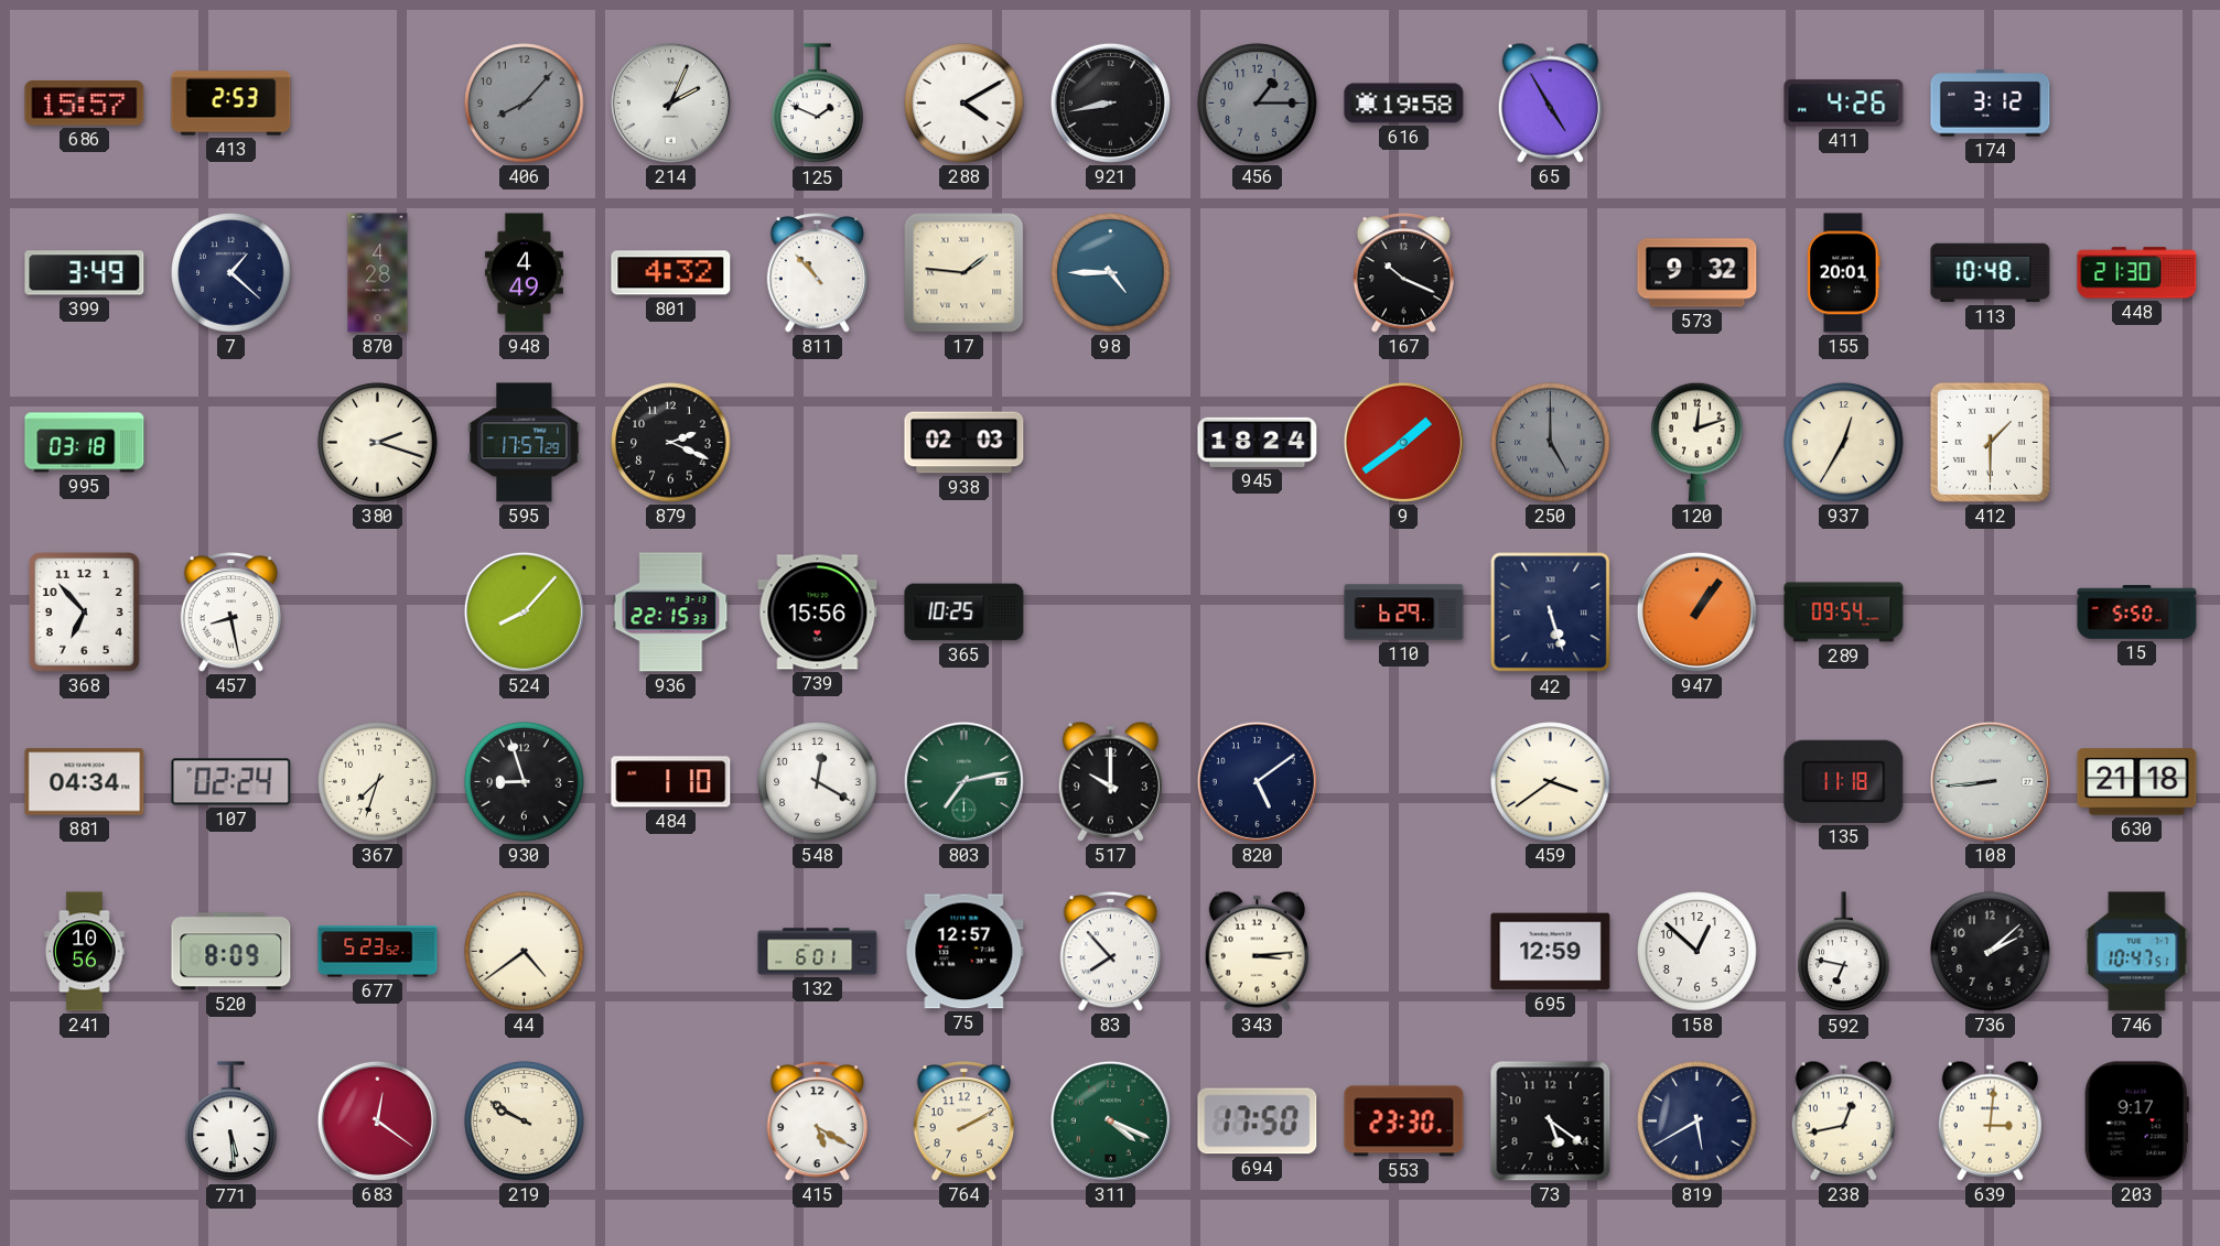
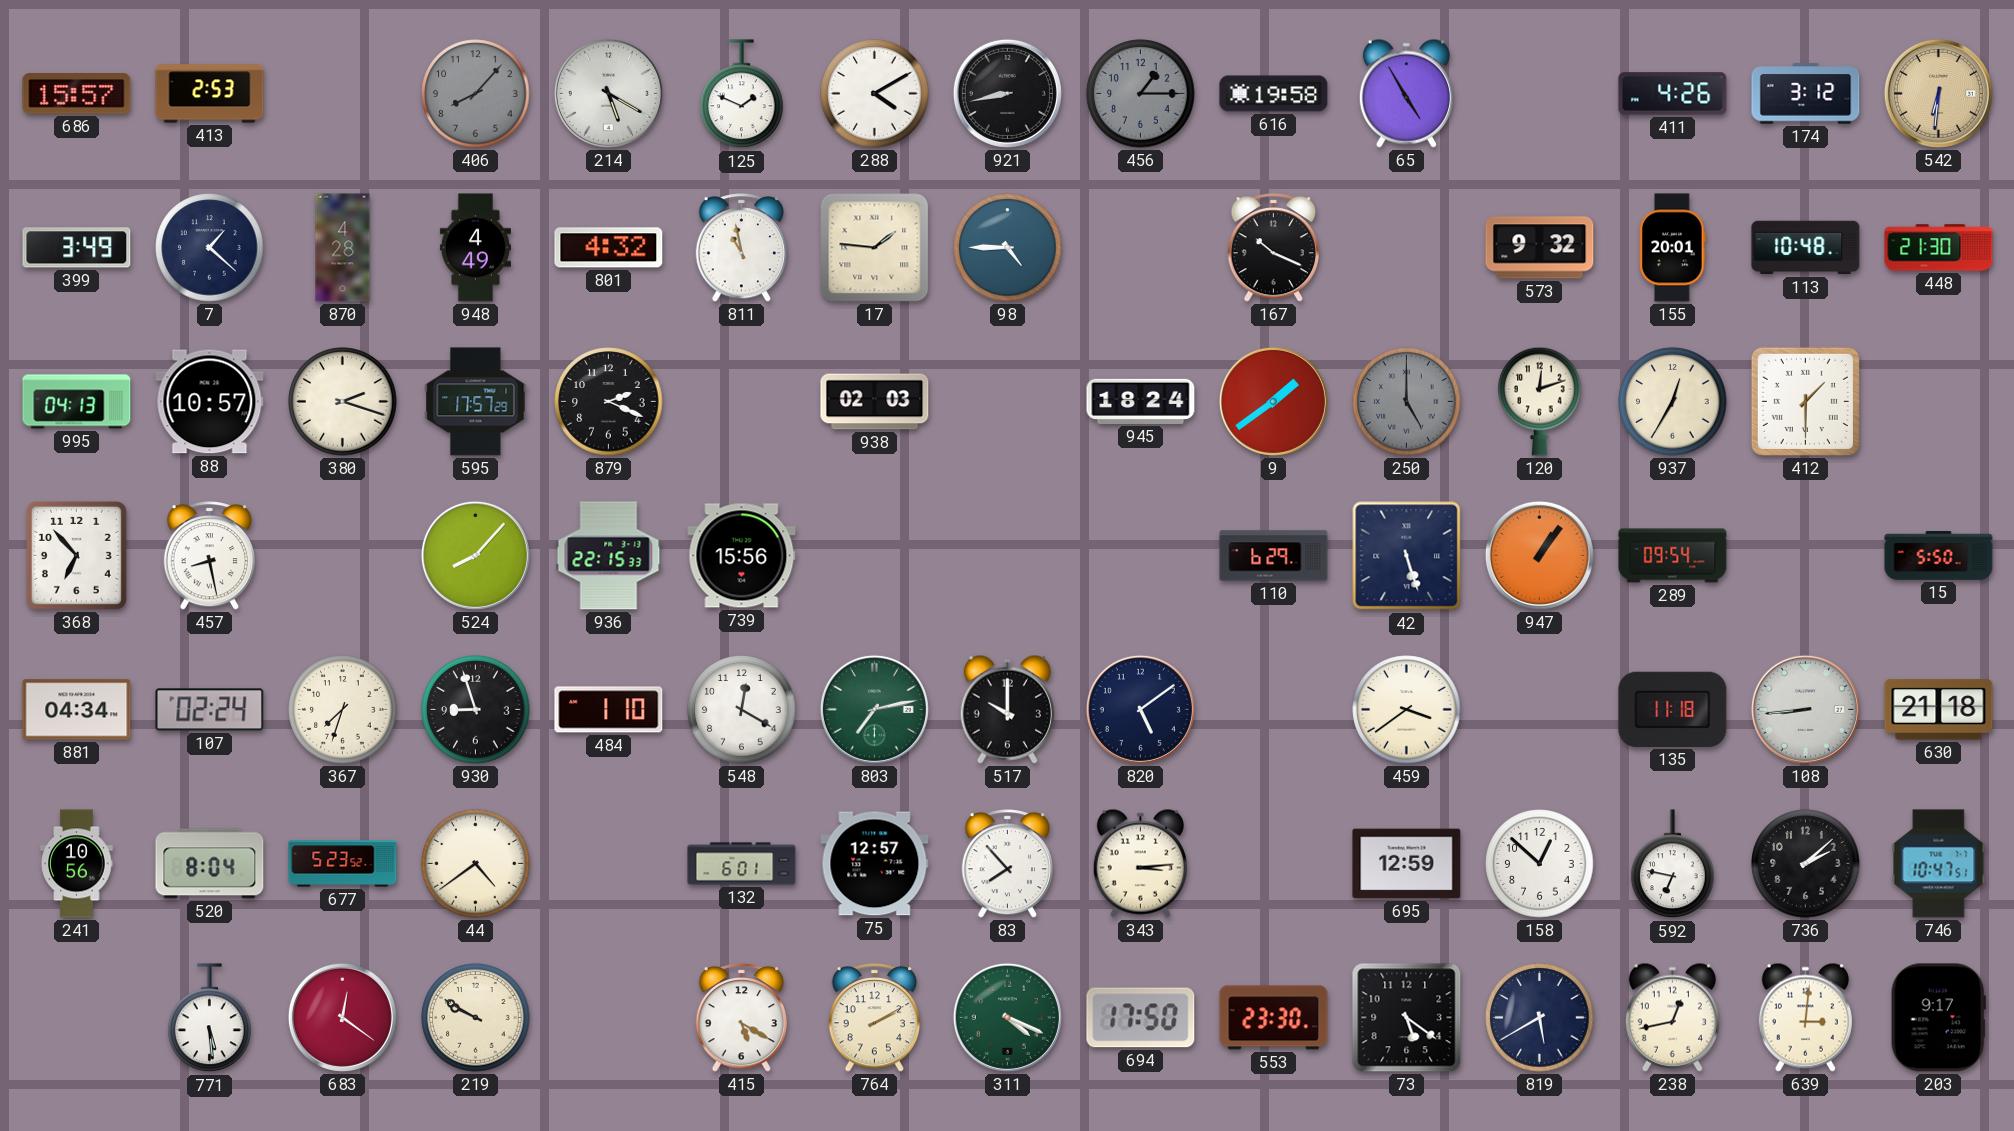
214: 2:04 -> 5:20
542: none -> 6:31
811: 10:53 -> 10:58
995: 03:18 -> 04:13
88: none -> 10:57
365: 10:25 -> none
520: 8:09 -> 8:04
